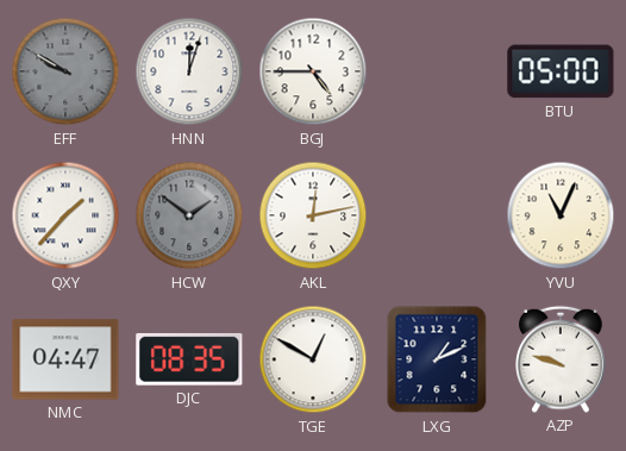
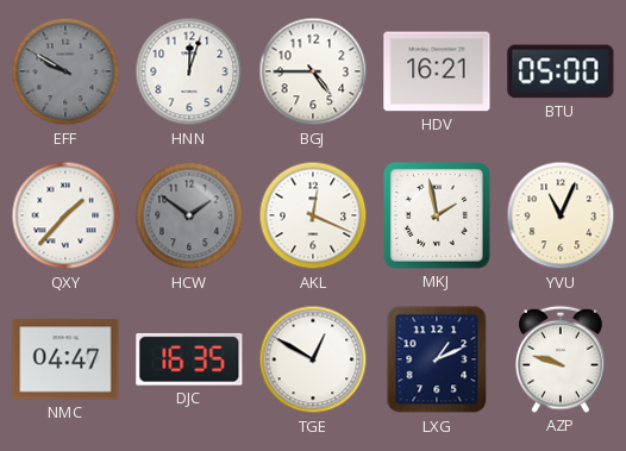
HDV: none -> 16:21
AKL: 12:13 -> 12:19
MKJ: none -> 1:58
DJC: 08:35 -> 16:35
